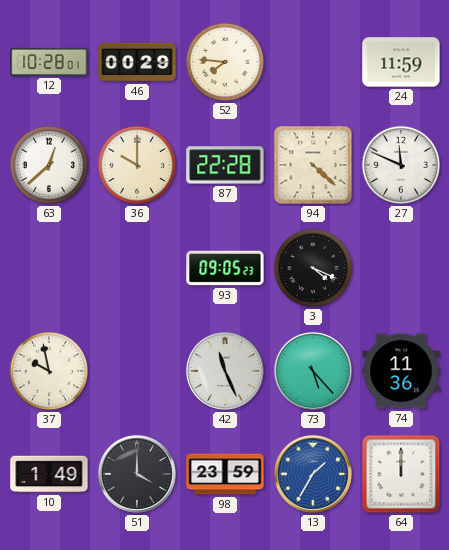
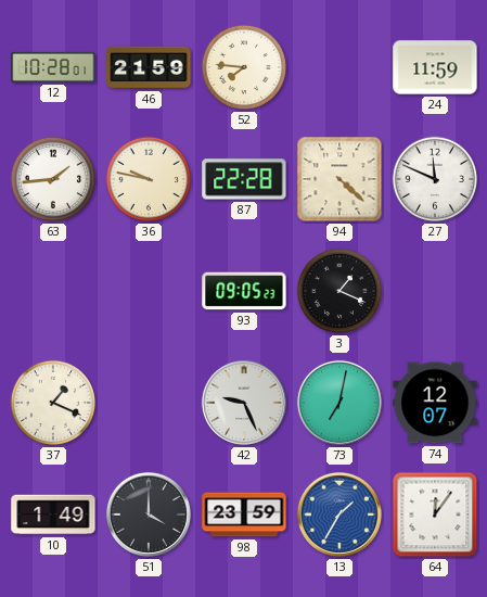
46: 00:29 -> 21:59
63: 12:38 -> 1:44
36: 10:00 -> 9:47
3: 4:19 -> 1:19
37: 9:58 -> 1:19
42: 11:26 -> 9:26
73: 5:23 -> 7:02
74: 11:36 -> 12:07
64: 12:00 -> 12:06
